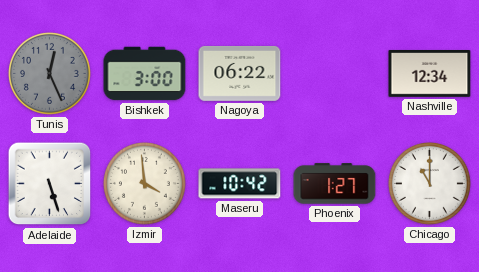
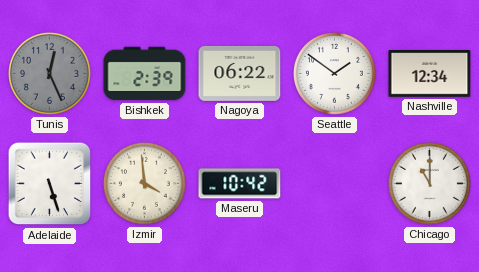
Bishkek: 3:00 -> 2:39
Seattle: none -> 1:51
Phoenix: 1:27 -> none
